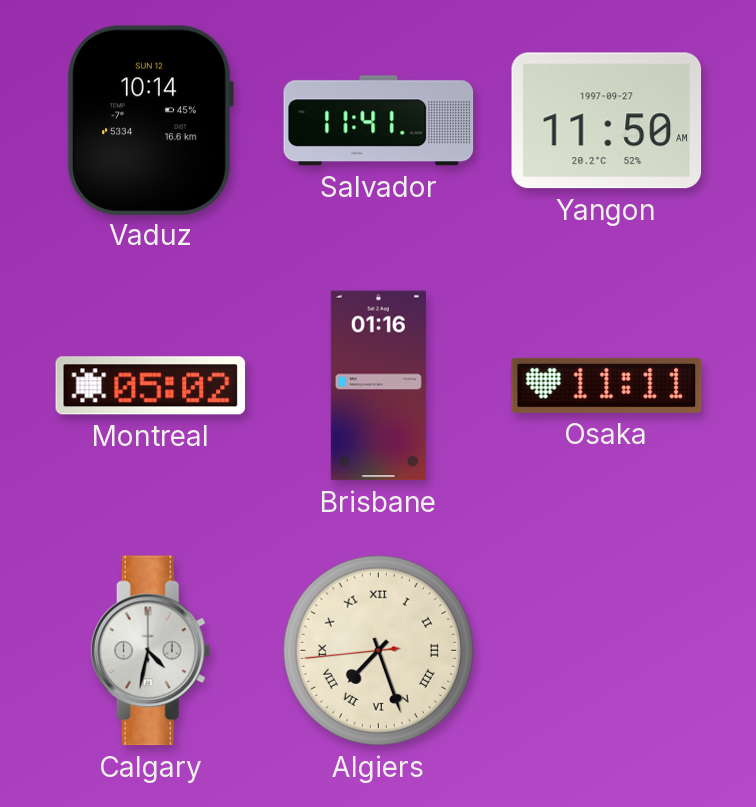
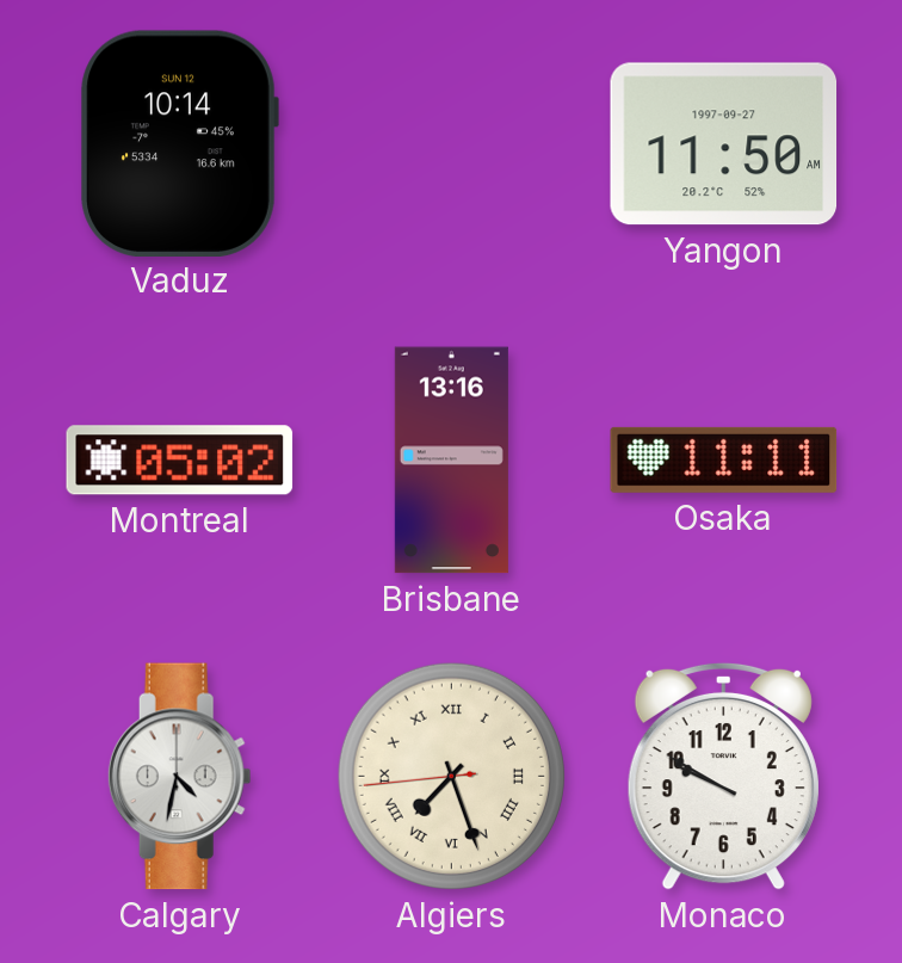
Salvador: 11:41 -> none
Brisbane: 01:16 -> 13:16
Monaco: none -> 9:50
